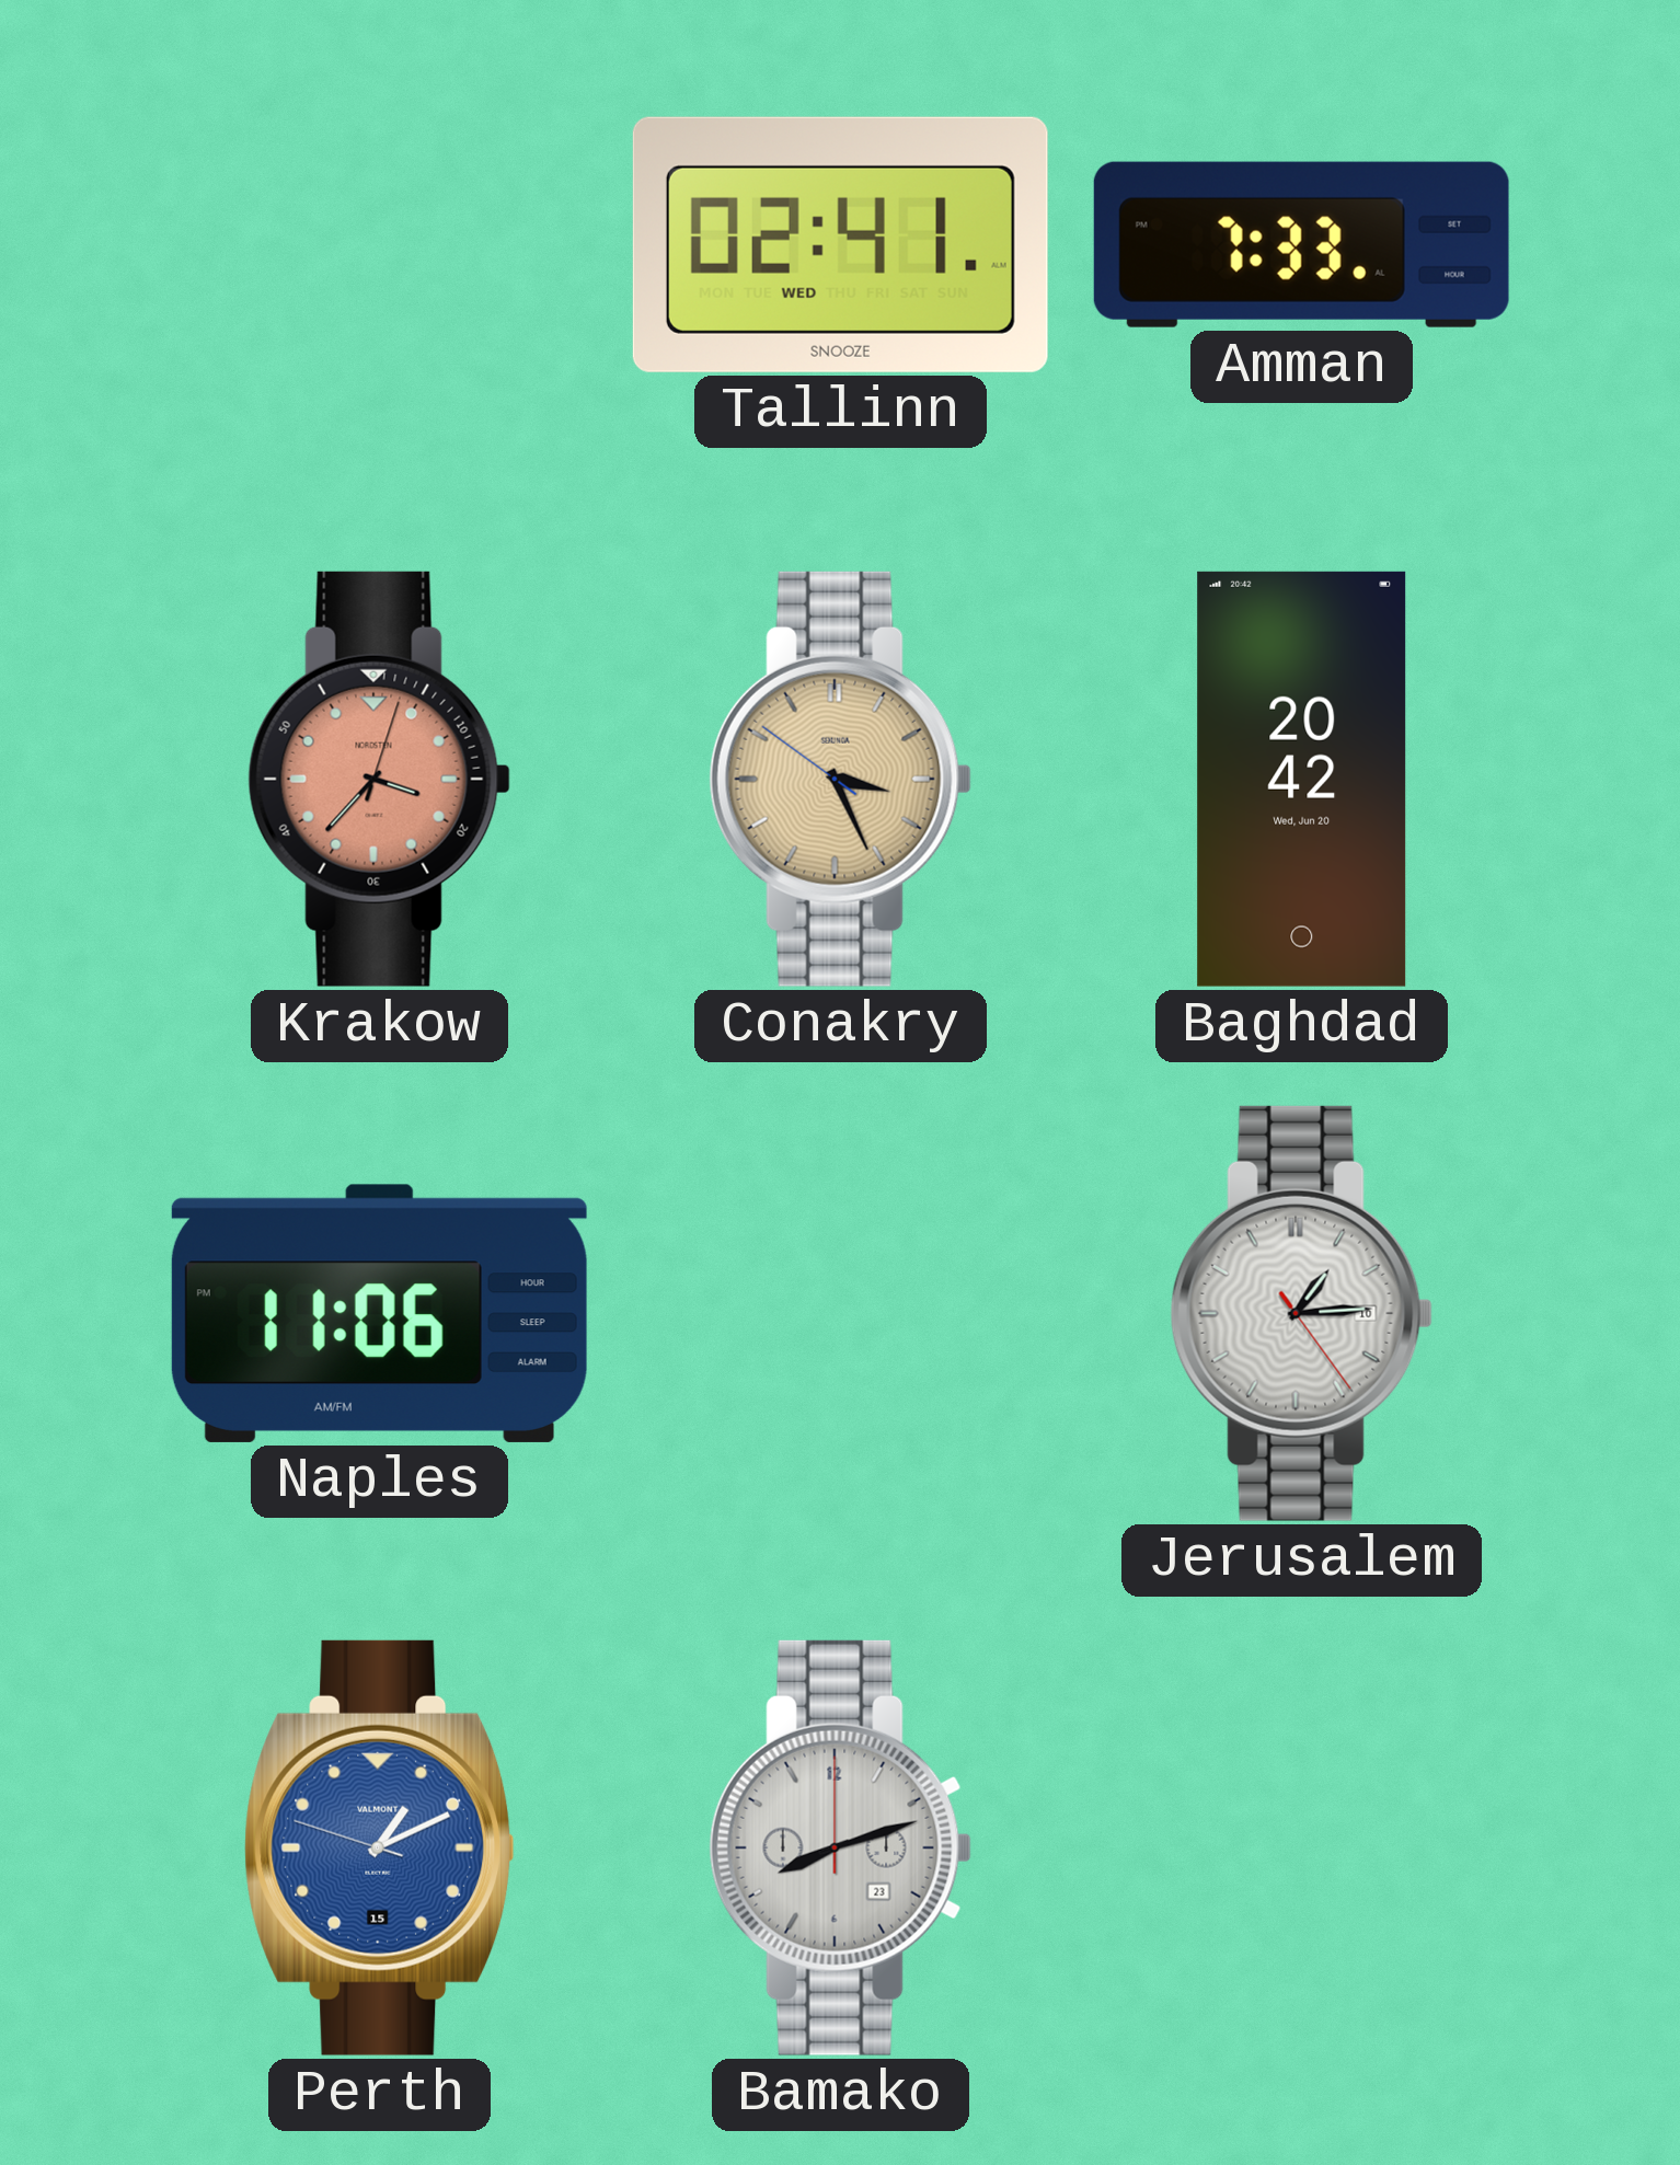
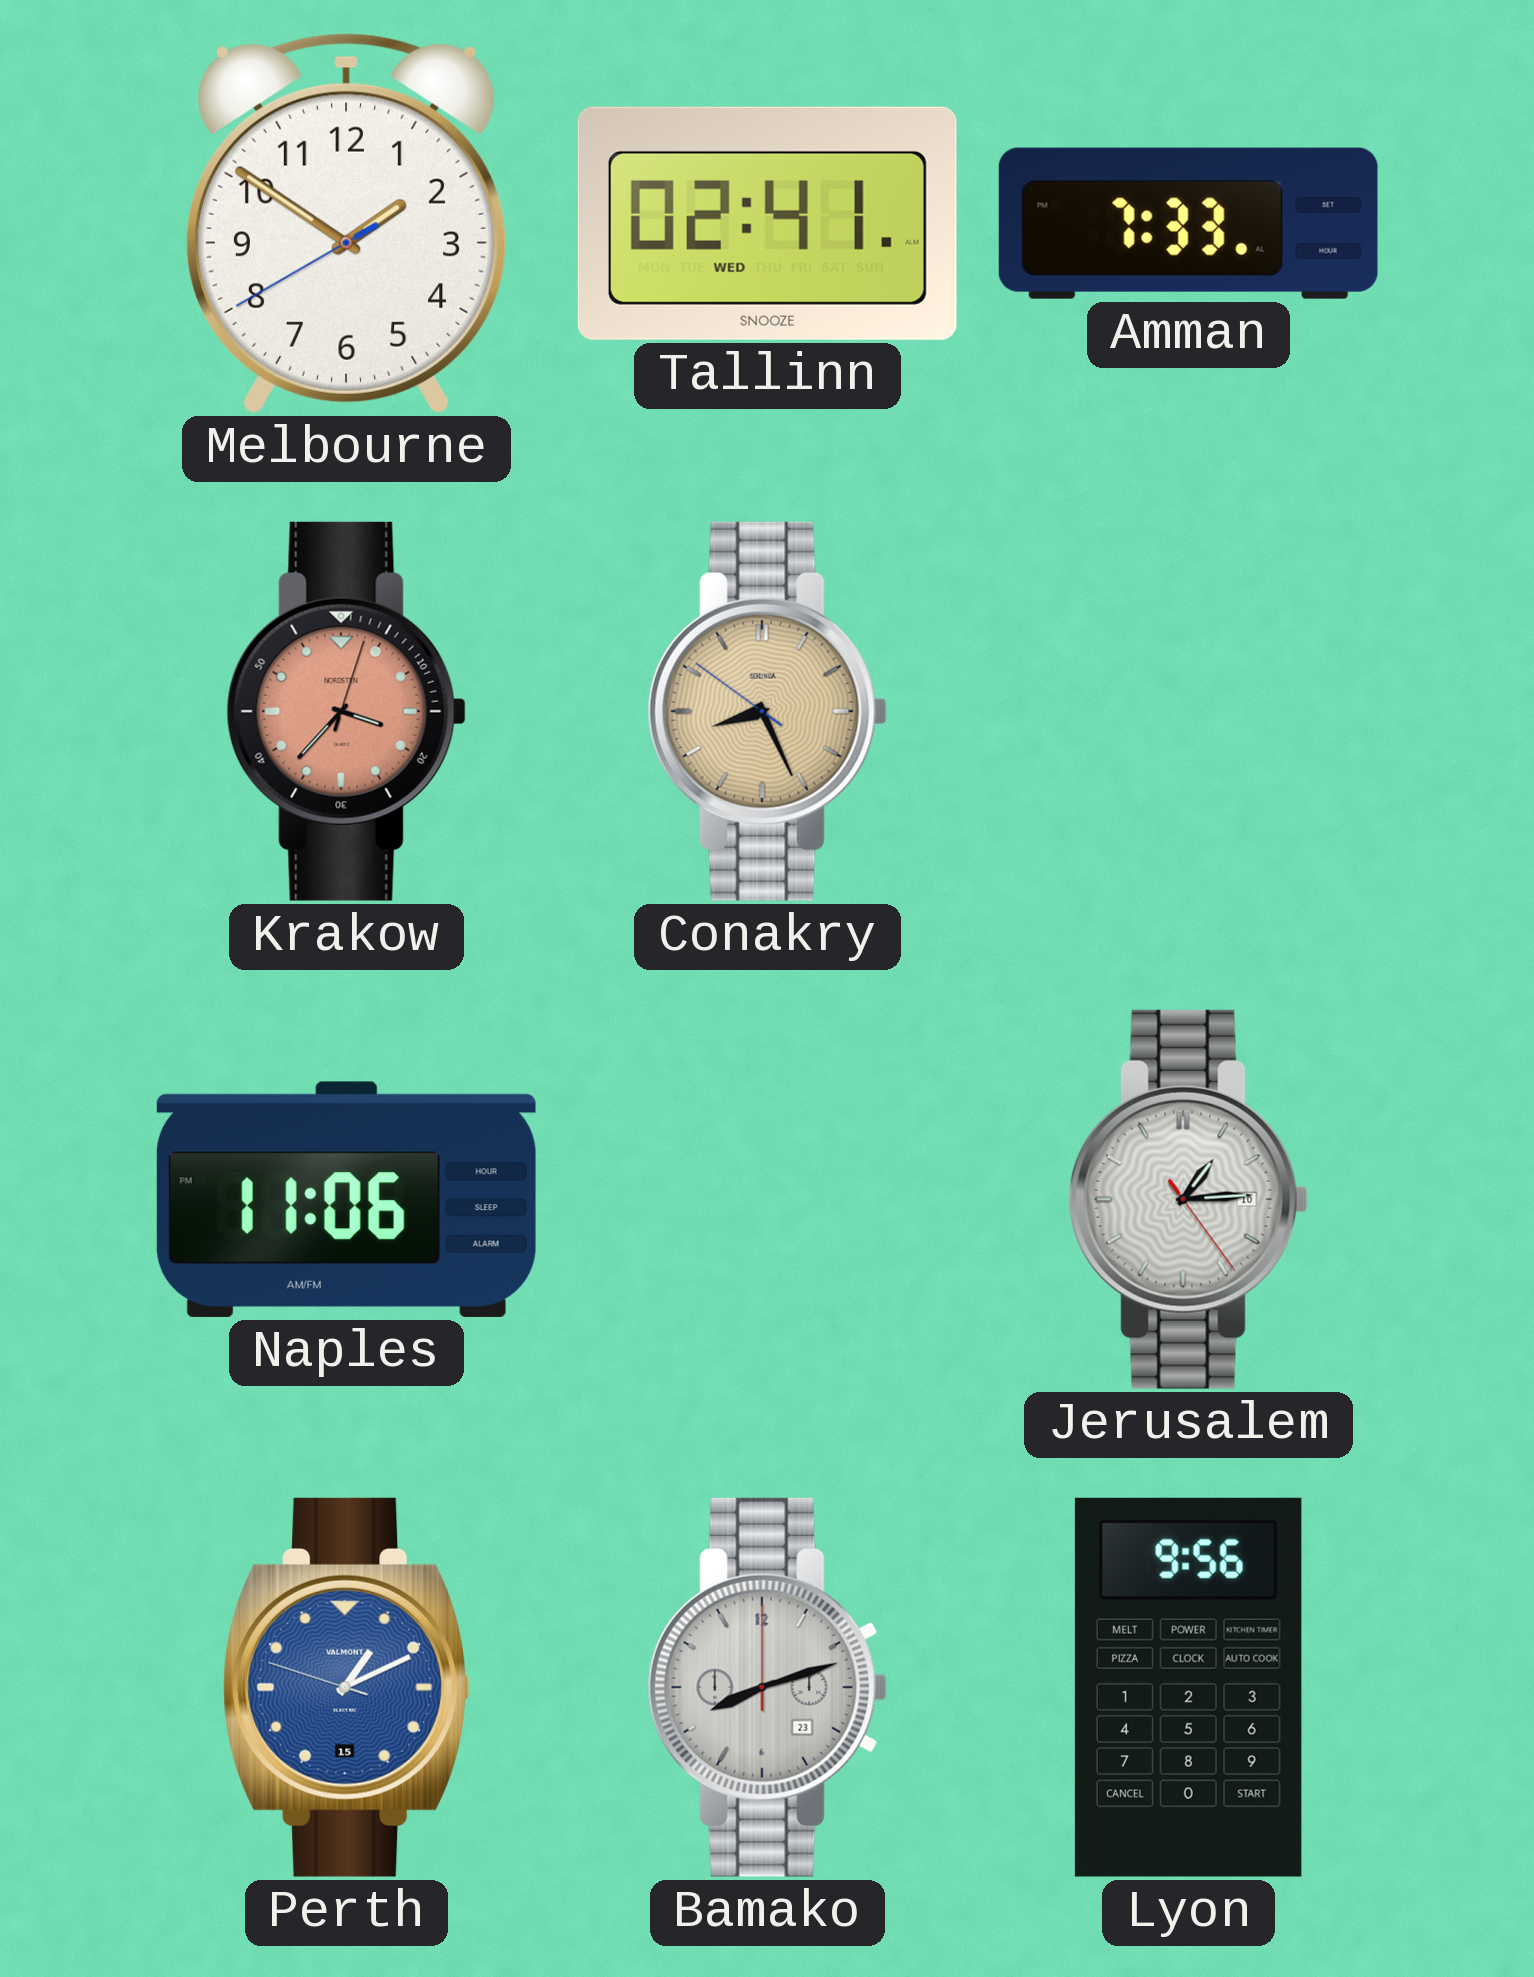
Melbourne: none -> 1:50
Conakry: 3:25 -> 8:25
Baghdad: 20:42 -> none
Lyon: none -> 9:56
